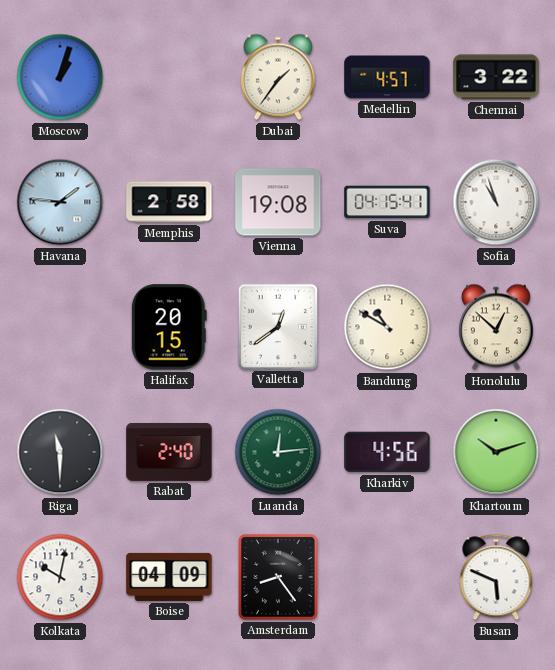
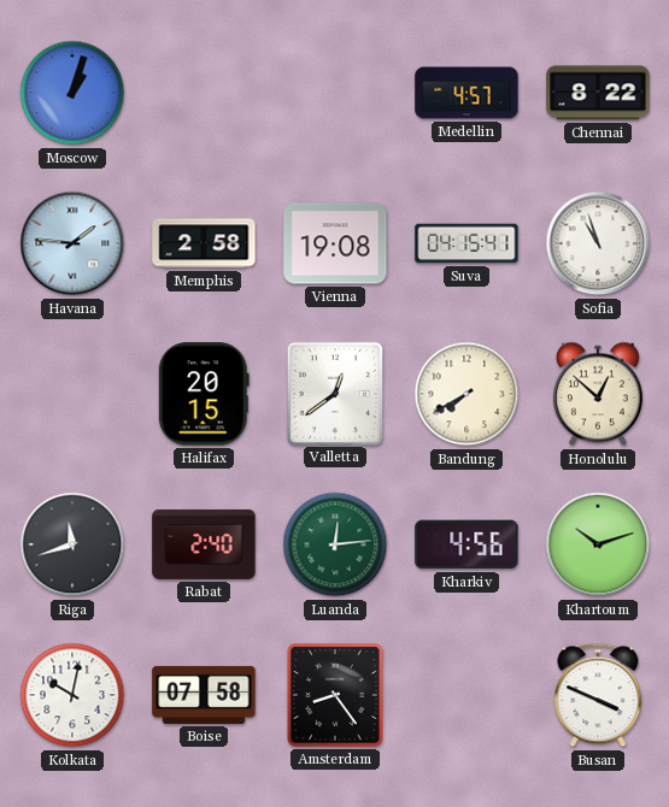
Dubai: 1:36 -> none
Chennai: 3:22 -> 8:22
Bandung: 10:50 -> 7:40
Riga: 11:30 -> 11:42
Boise: 04:09 -> 07:58
Busan: 5:49 -> 3:49
